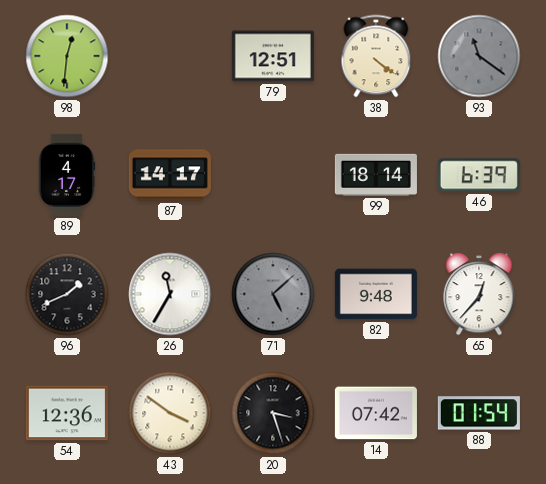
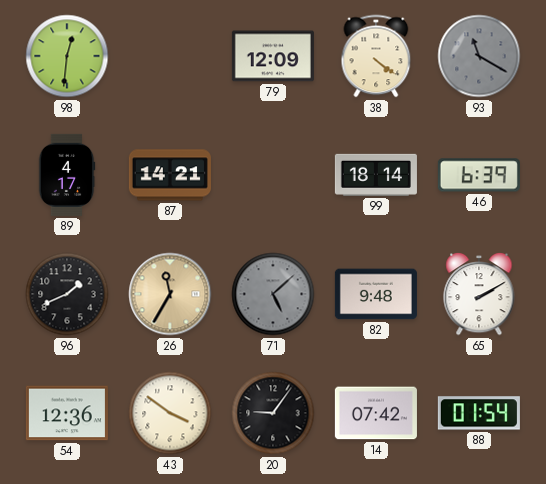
79: 12:51 -> 12:09
93: 11:21 -> 11:20
87: 14:17 -> 14:21
26 dial: white -> champagne
65: 12:37 -> 2:10
20: 3:27 -> 9:06
